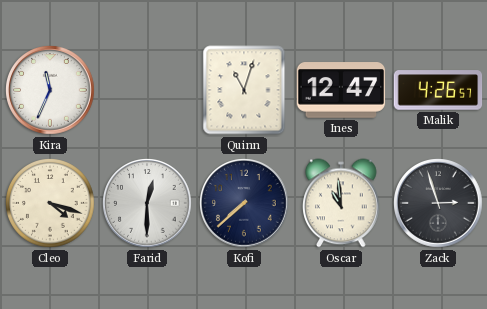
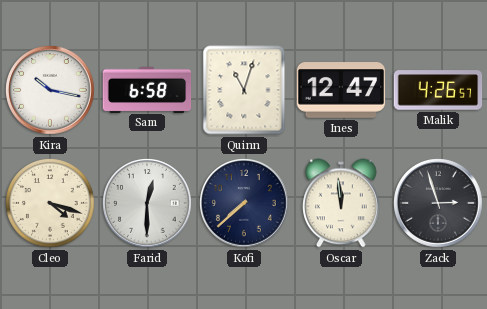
Kira: 11:34 -> 10:17
Sam: none -> 6:58
Oscar: 10:59 -> 11:59
